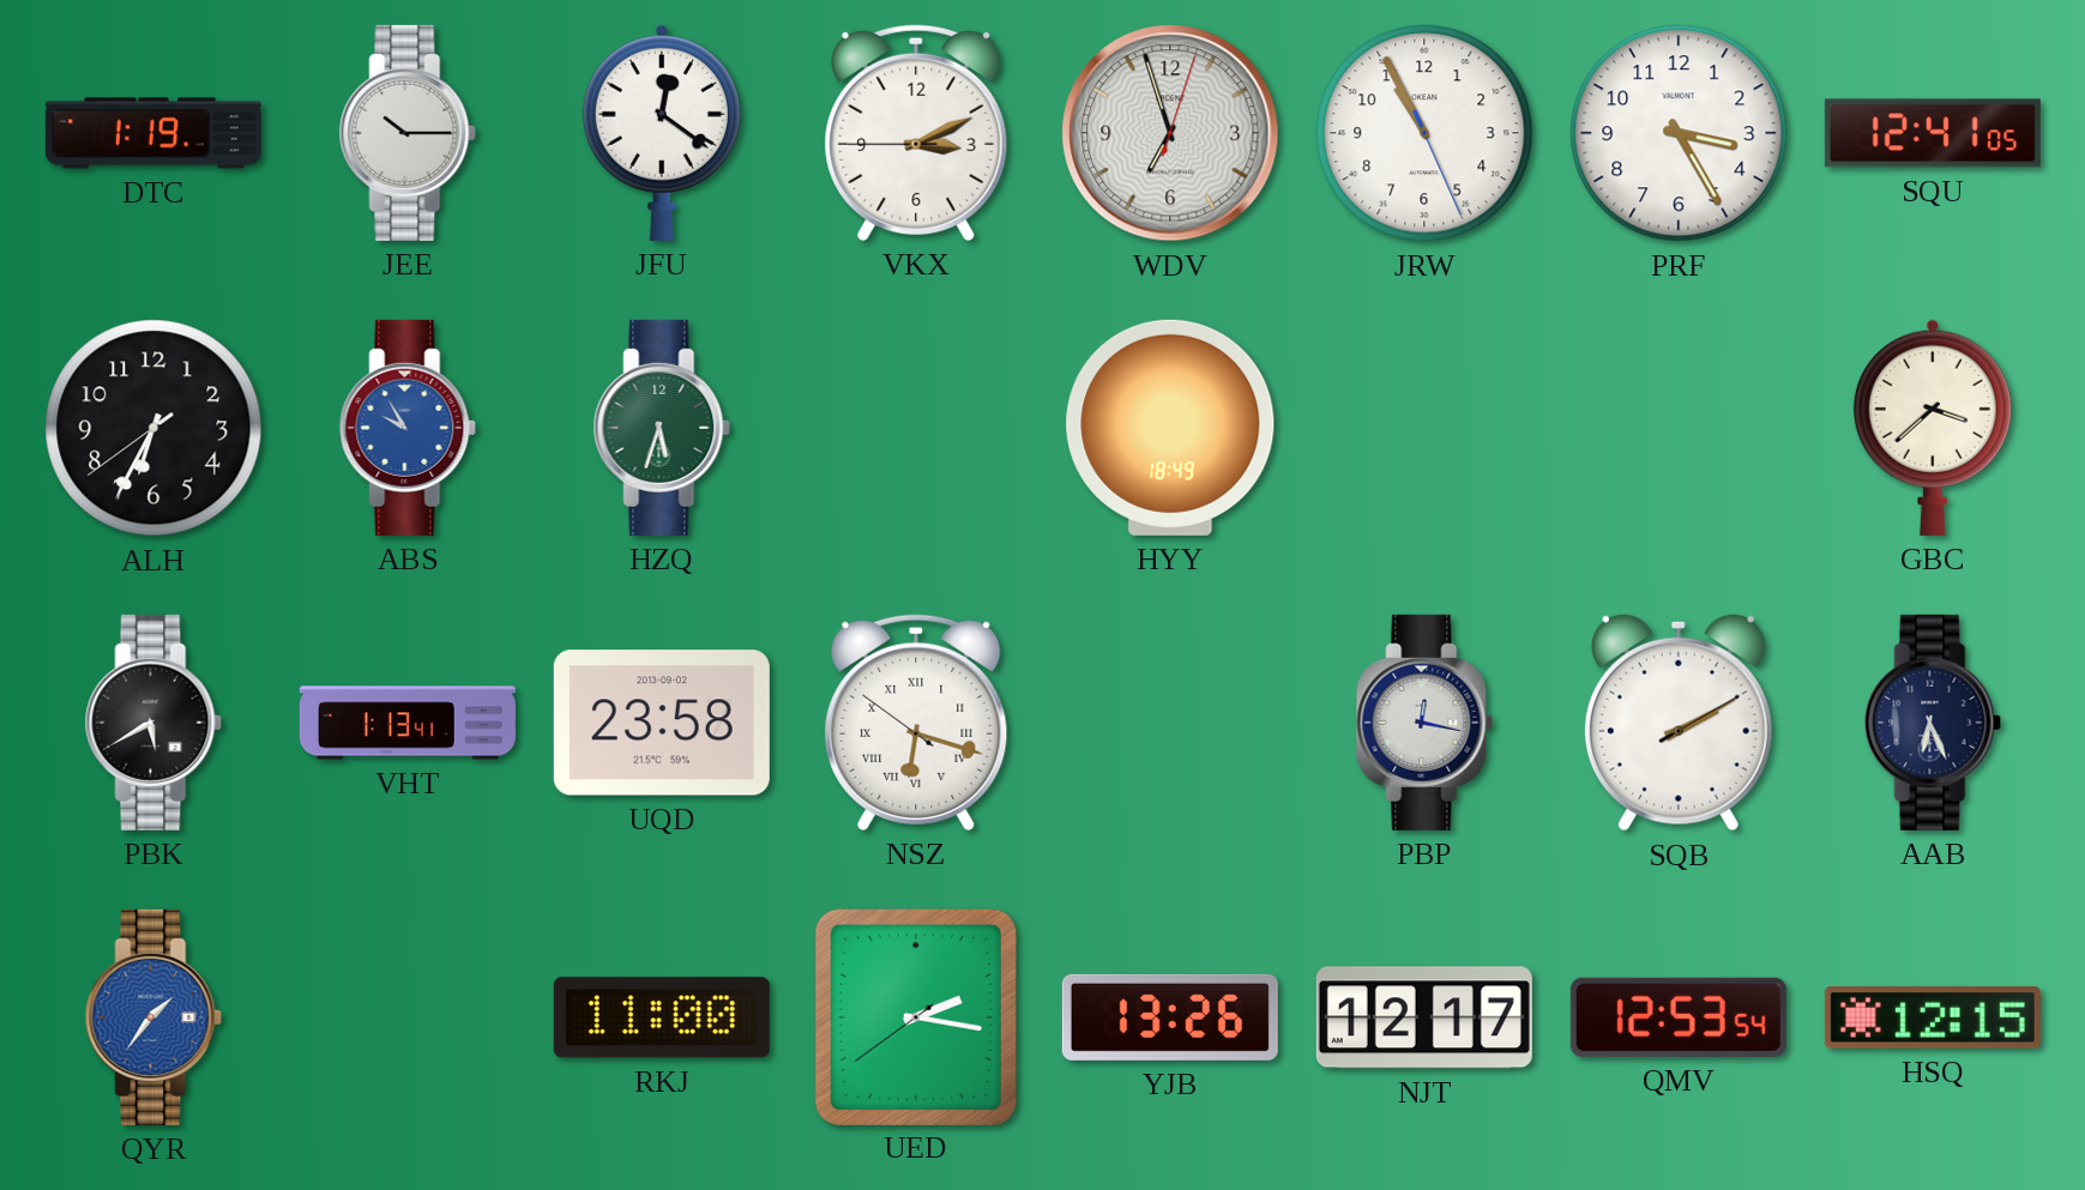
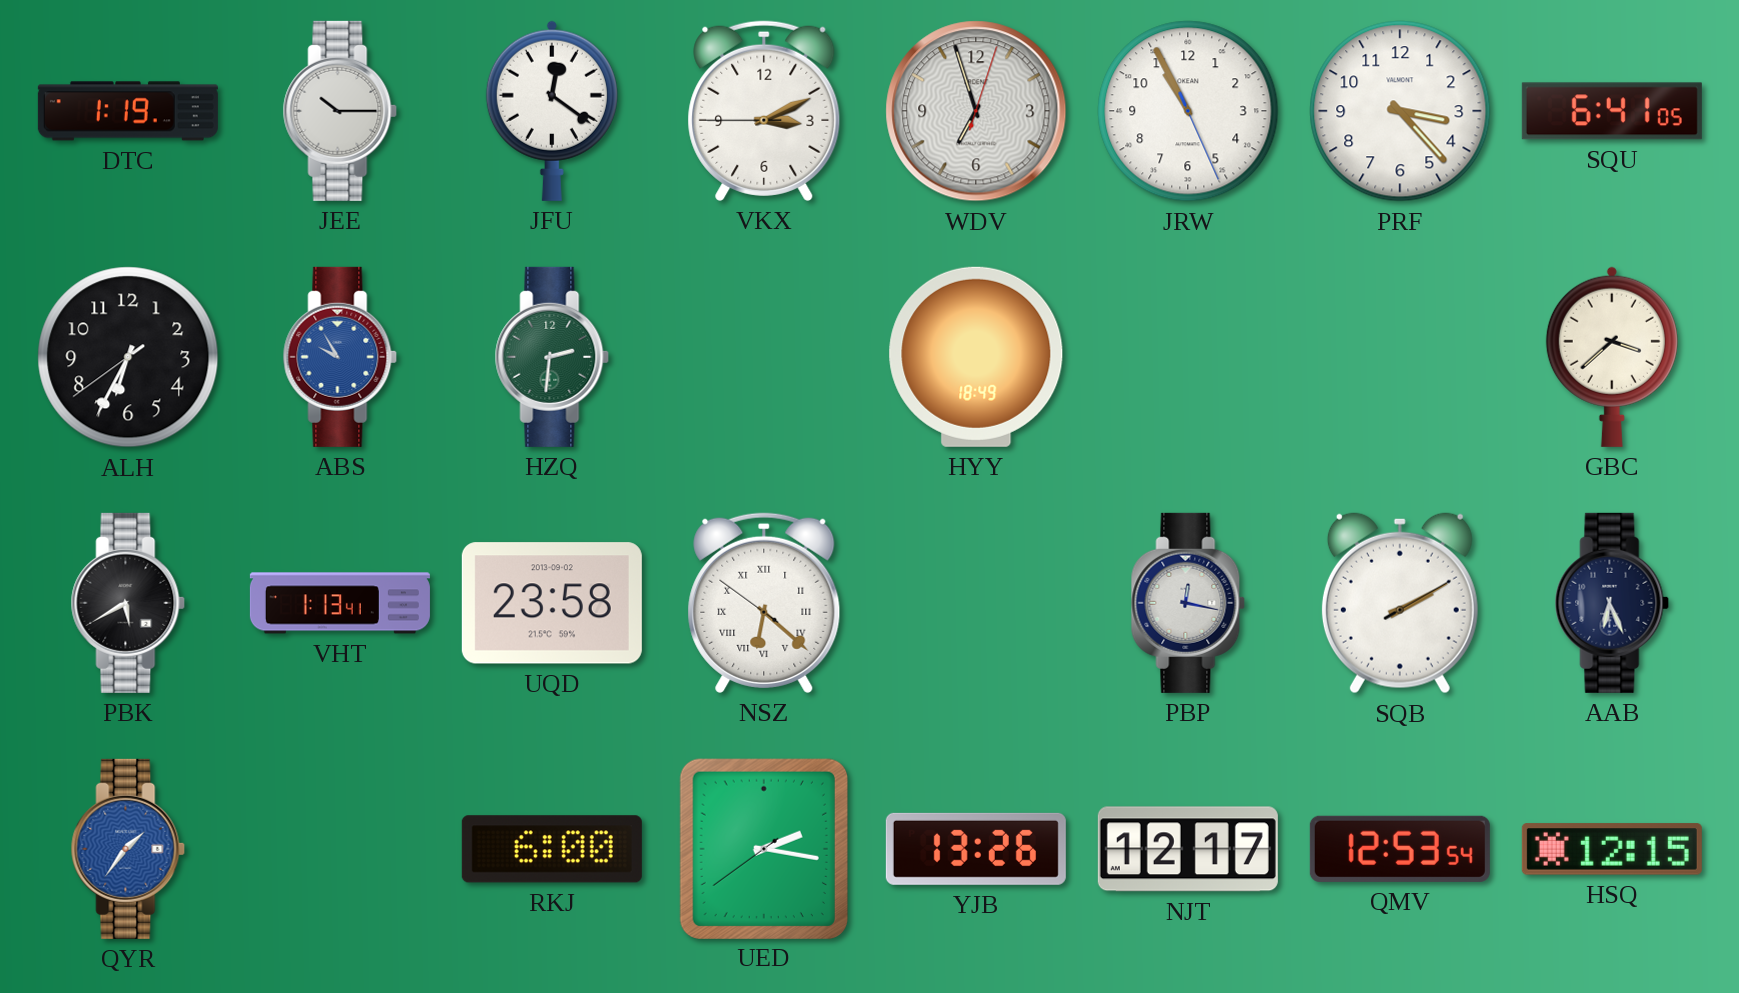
PRF: 3:25 -> 3:23
SQU: 12:41 -> 6:41
HZQ: 5:33 -> 2:31
NSZ: 6:17 -> 6:21
RKJ: 11:00 -> 6:00
